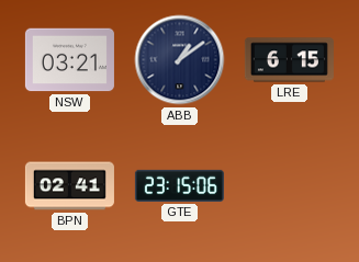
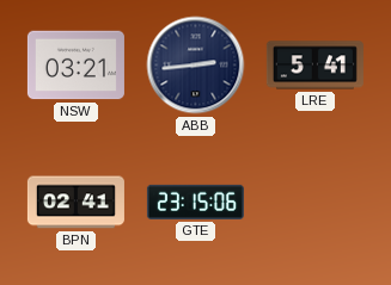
ABB: 1:09 -> 2:44
LRE: 6:15 -> 5:41
